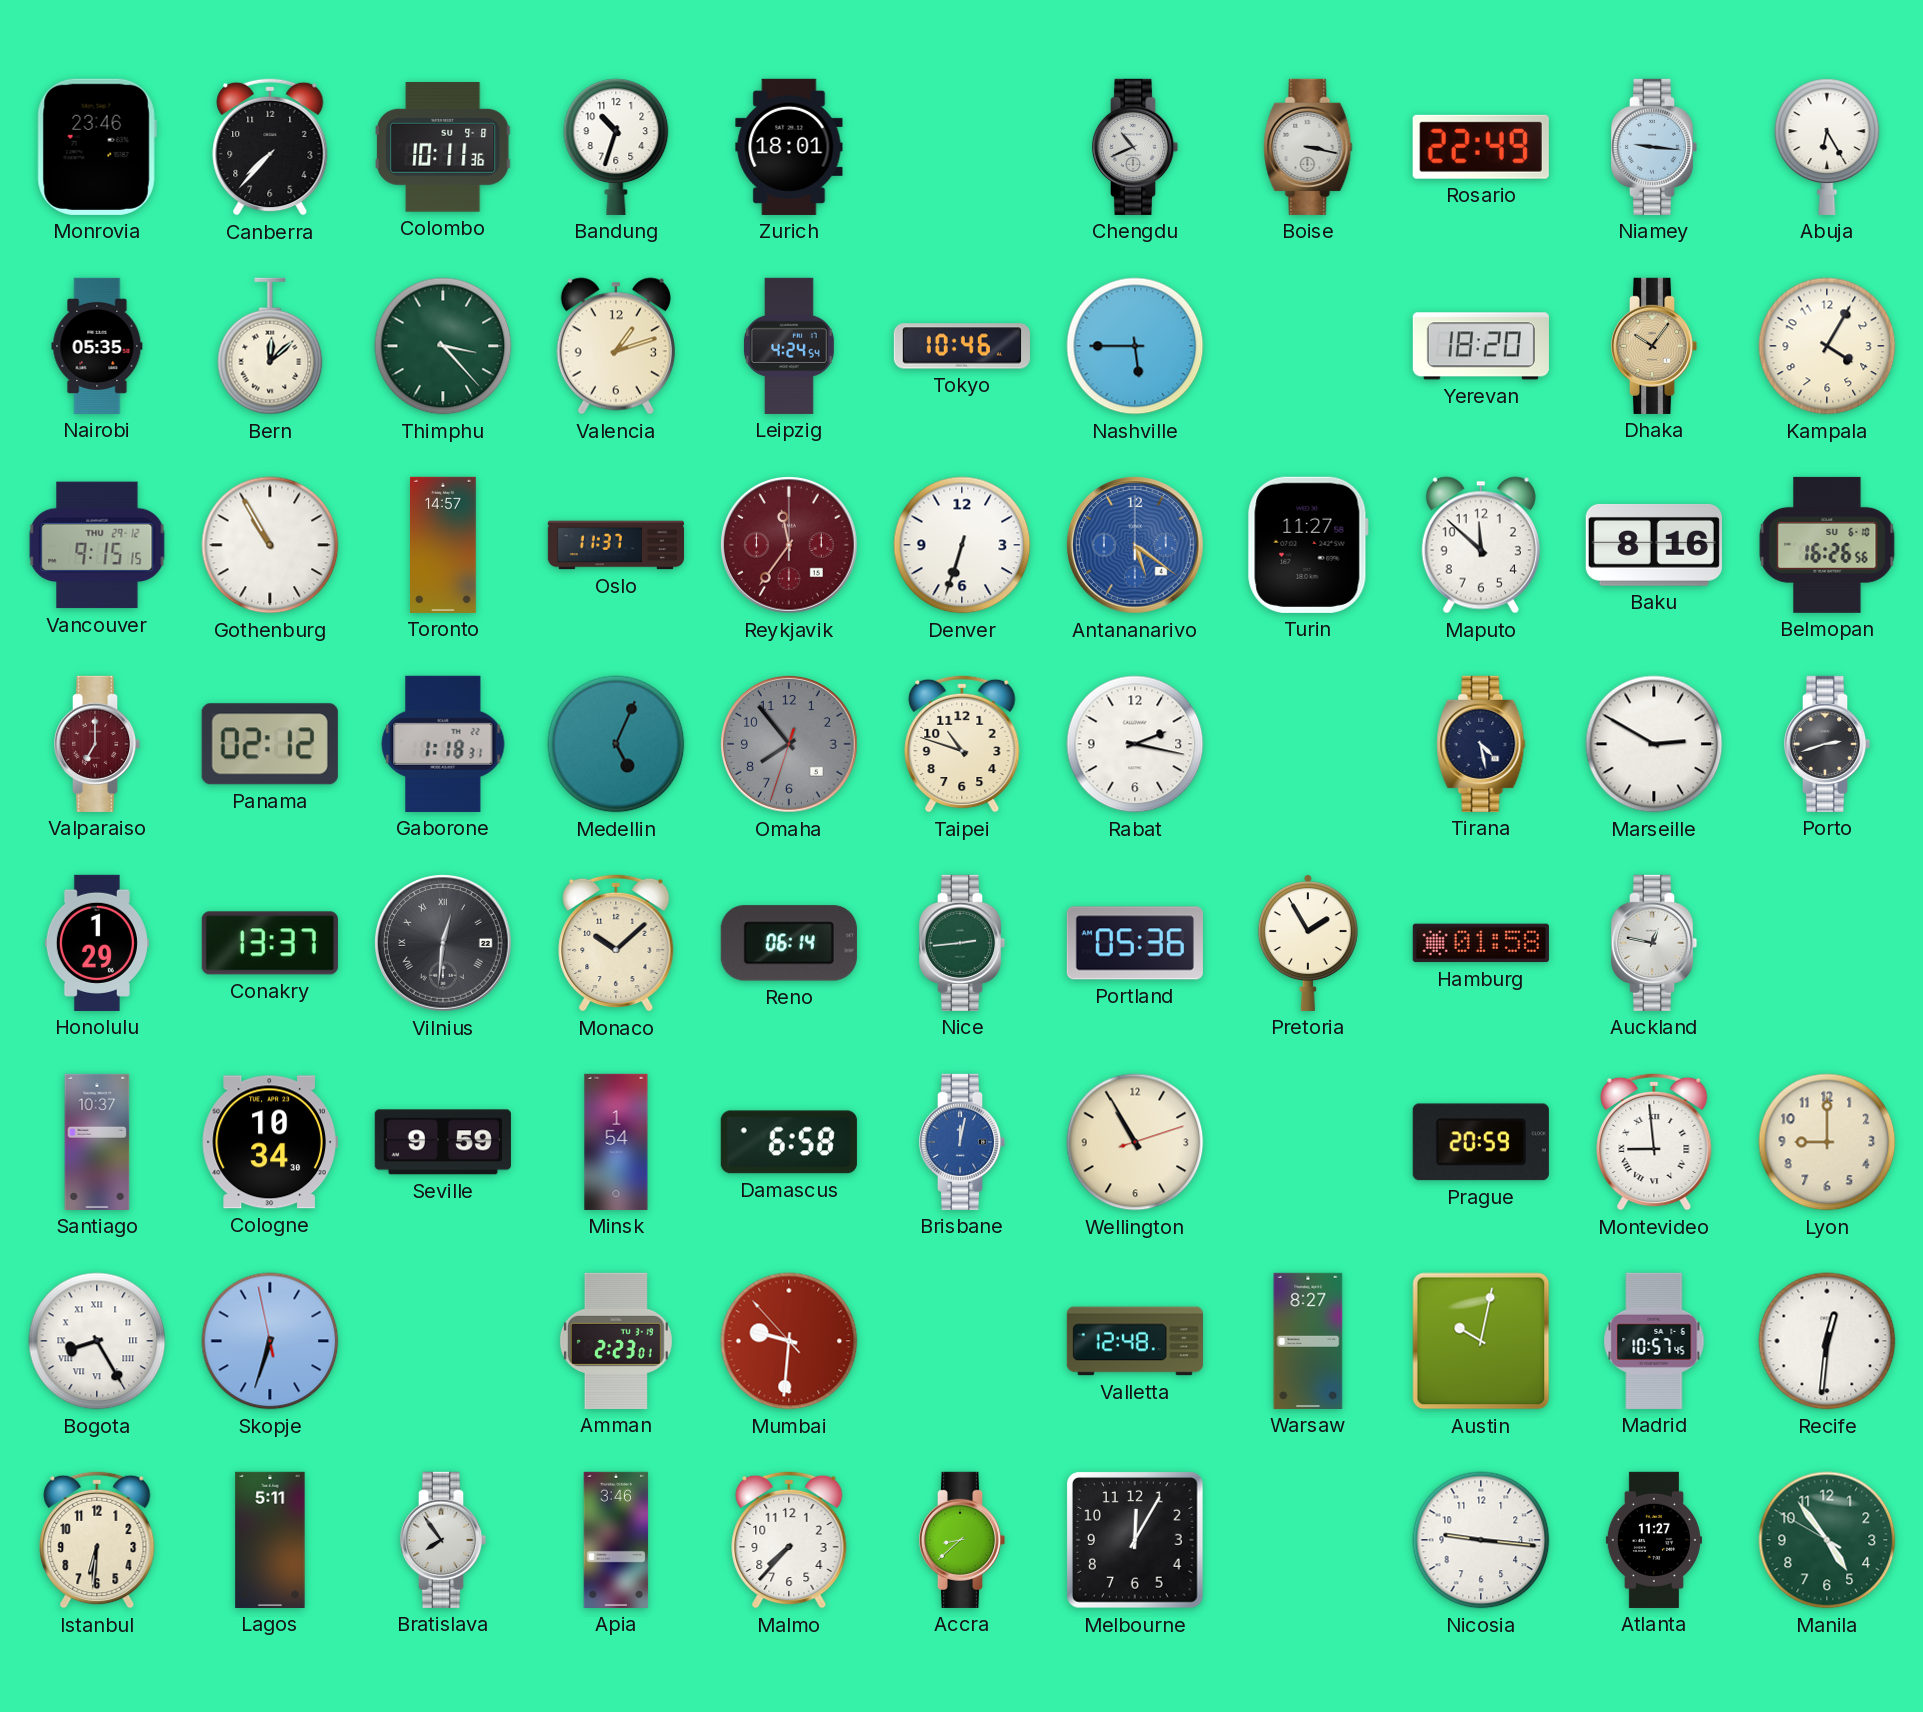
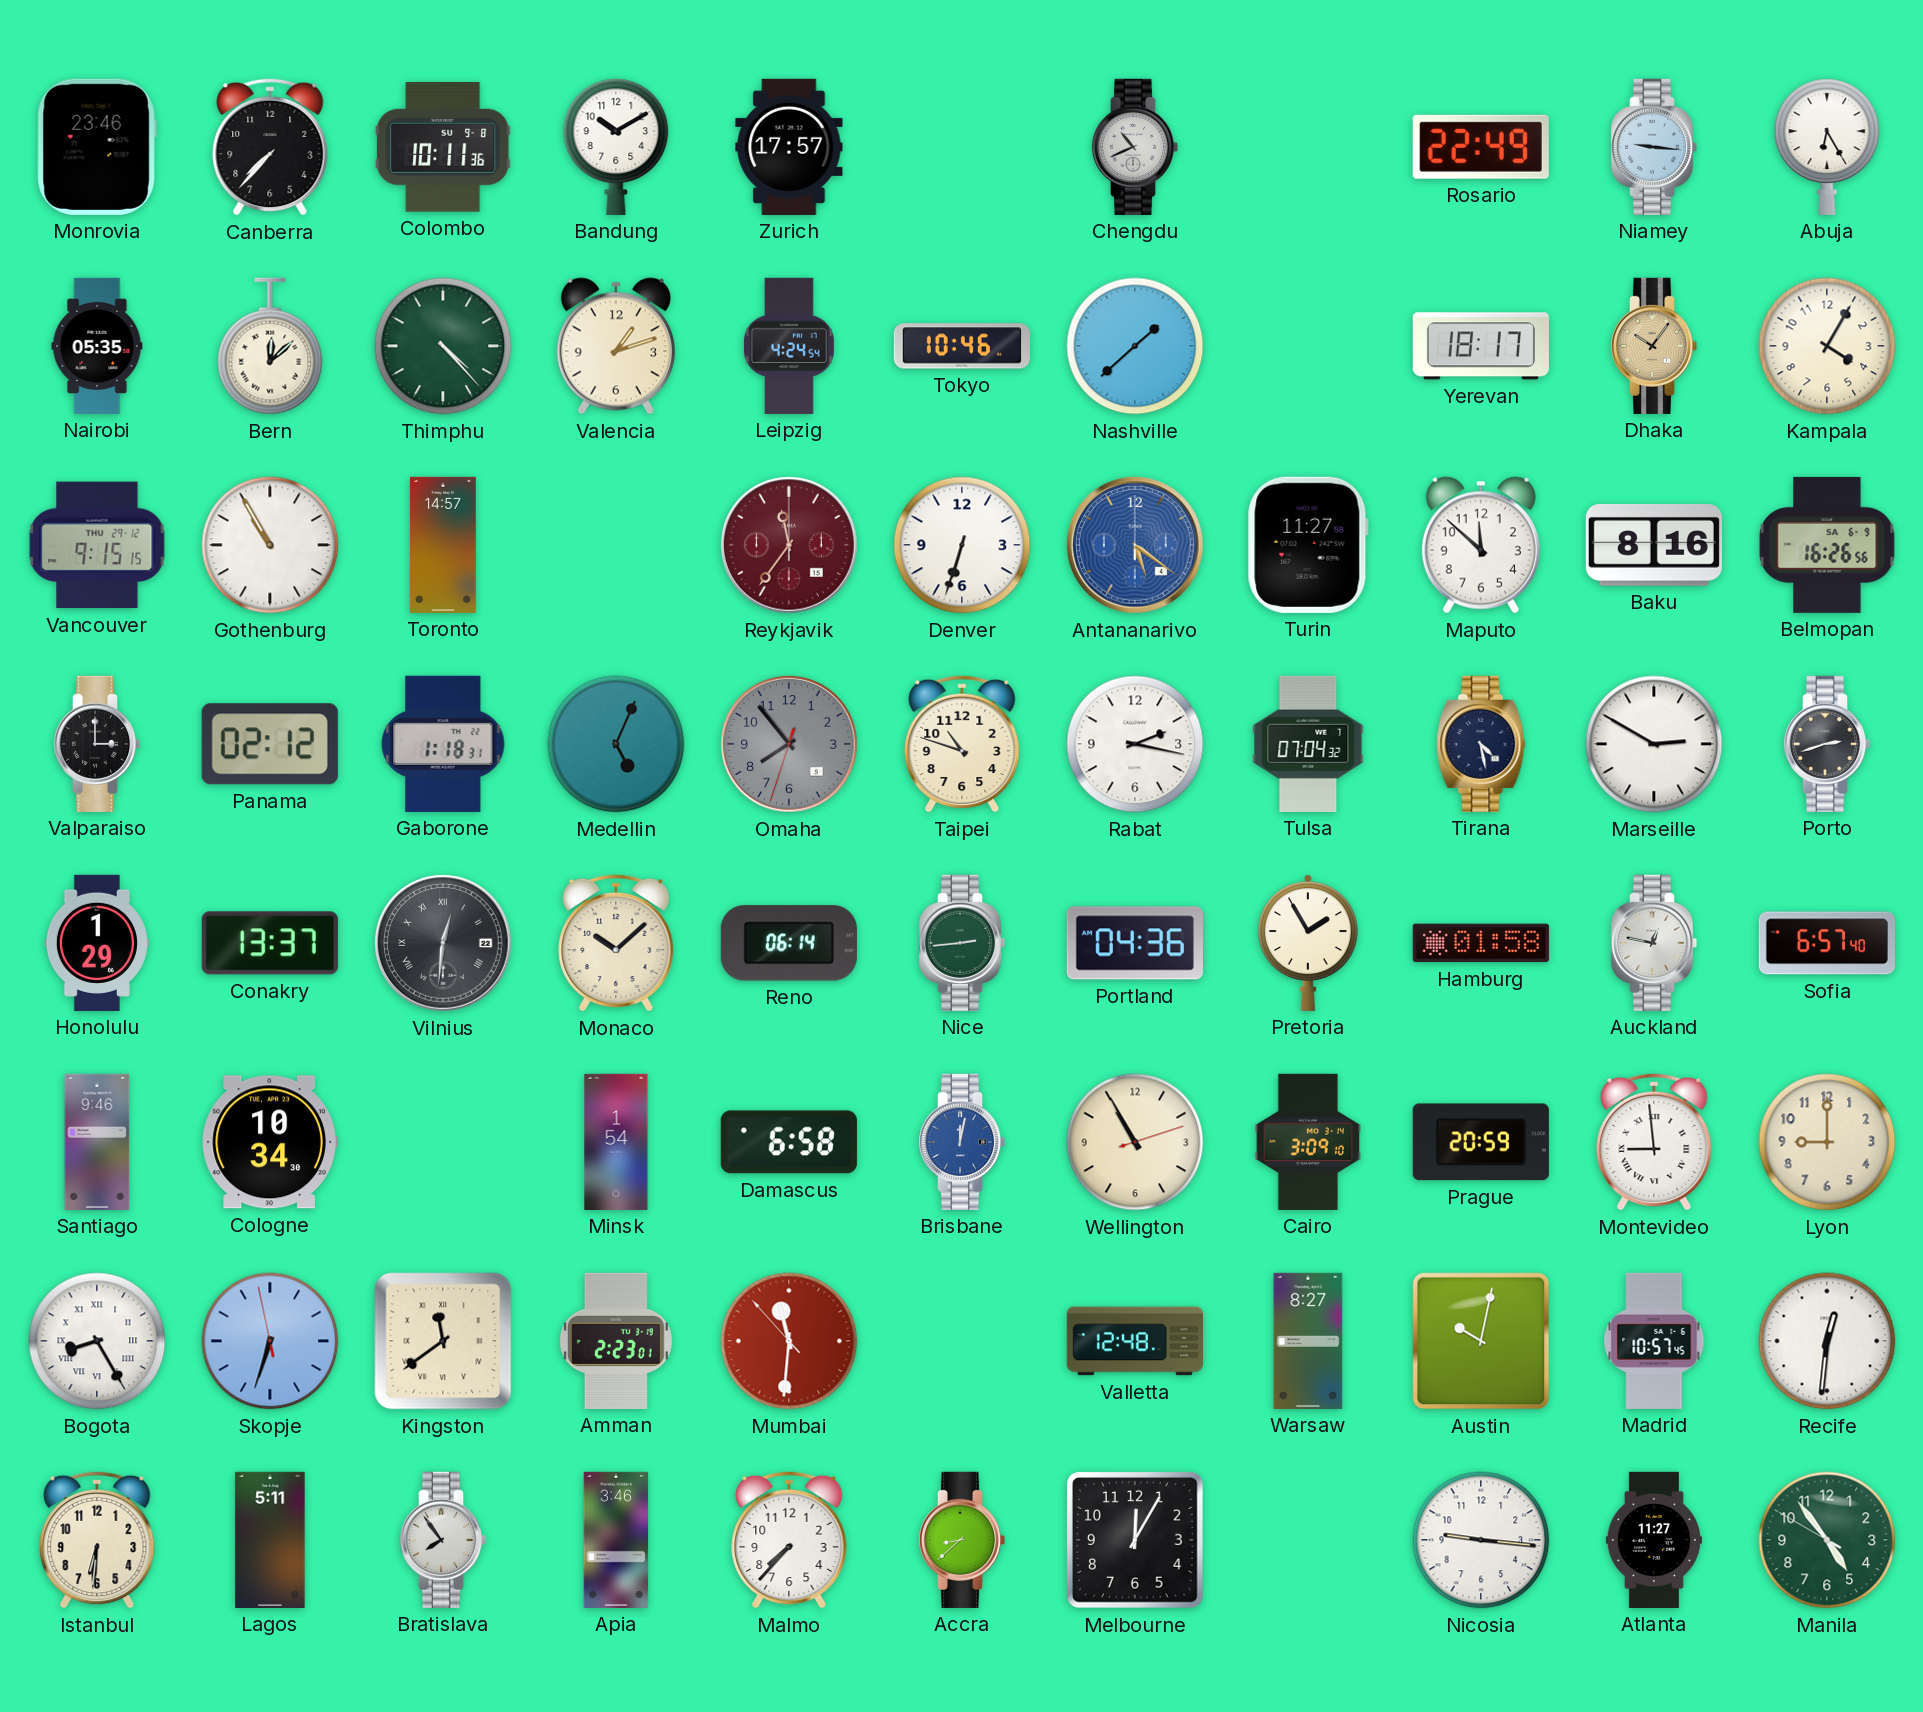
Bandung: 10:33 -> 10:10
Zurich: 18:01 -> 17:57
Boise: 3:17 -> none
Thimphu: 3:23 -> 4:23
Nashville: 5:45 -> 1:38
Yerevan: 18:20 -> 18:17
Oslo: 11:37 -> none
Belmopan date: SU 6-10 -> SA 6-9
Valparaiso: 7:00 -> 3:00
Valparaiso dial: burgundy -> black
Tulsa: none -> 07:04
Portland: 05:36 -> 04:36
Sofia: none -> 6:57
Santiago: 10:37 -> 9:46
Seville: 9:59 -> none
Cairo: none -> 3:09
Kingston: none -> 11:39
Mumbai: 9:30 -> 11:30
